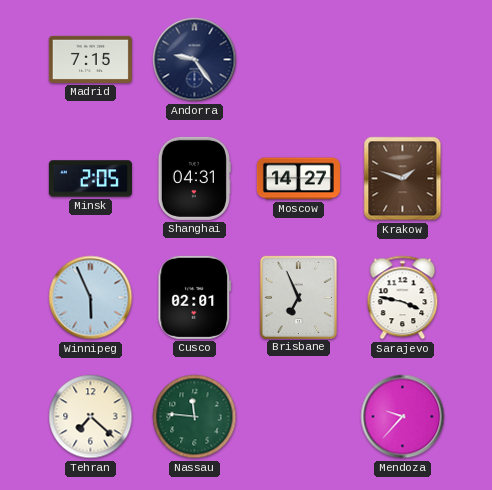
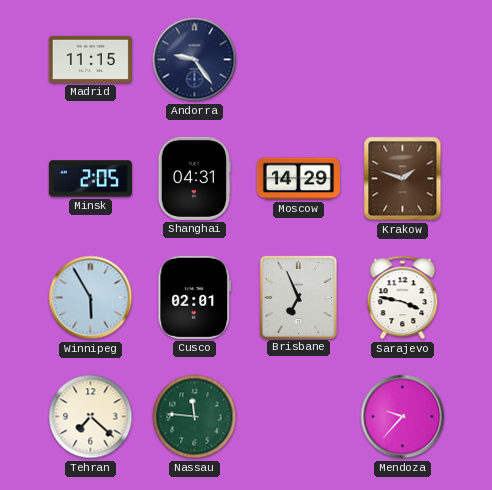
Madrid: 7:15 -> 11:15
Moscow: 14:27 -> 14:29
Winnipeg: 5:56 -> 5:55
